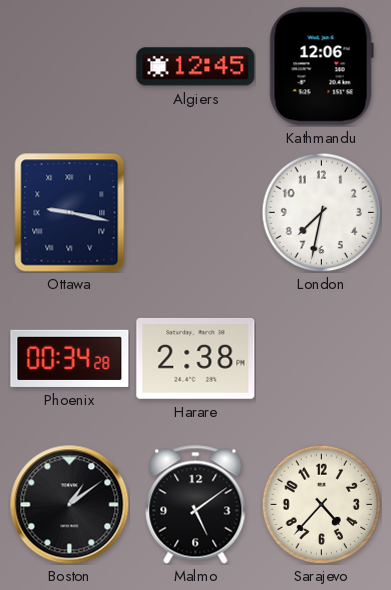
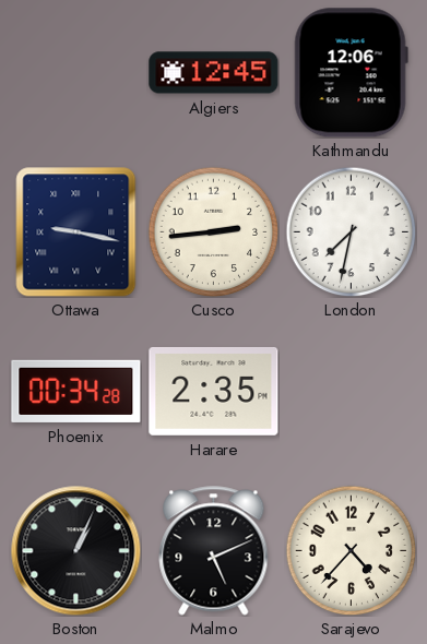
Cusco: none -> 2:44
Harare: 2:38 -> 2:35
Boston: 1:09 -> 1:04
Malmo: 5:09 -> 5:11
